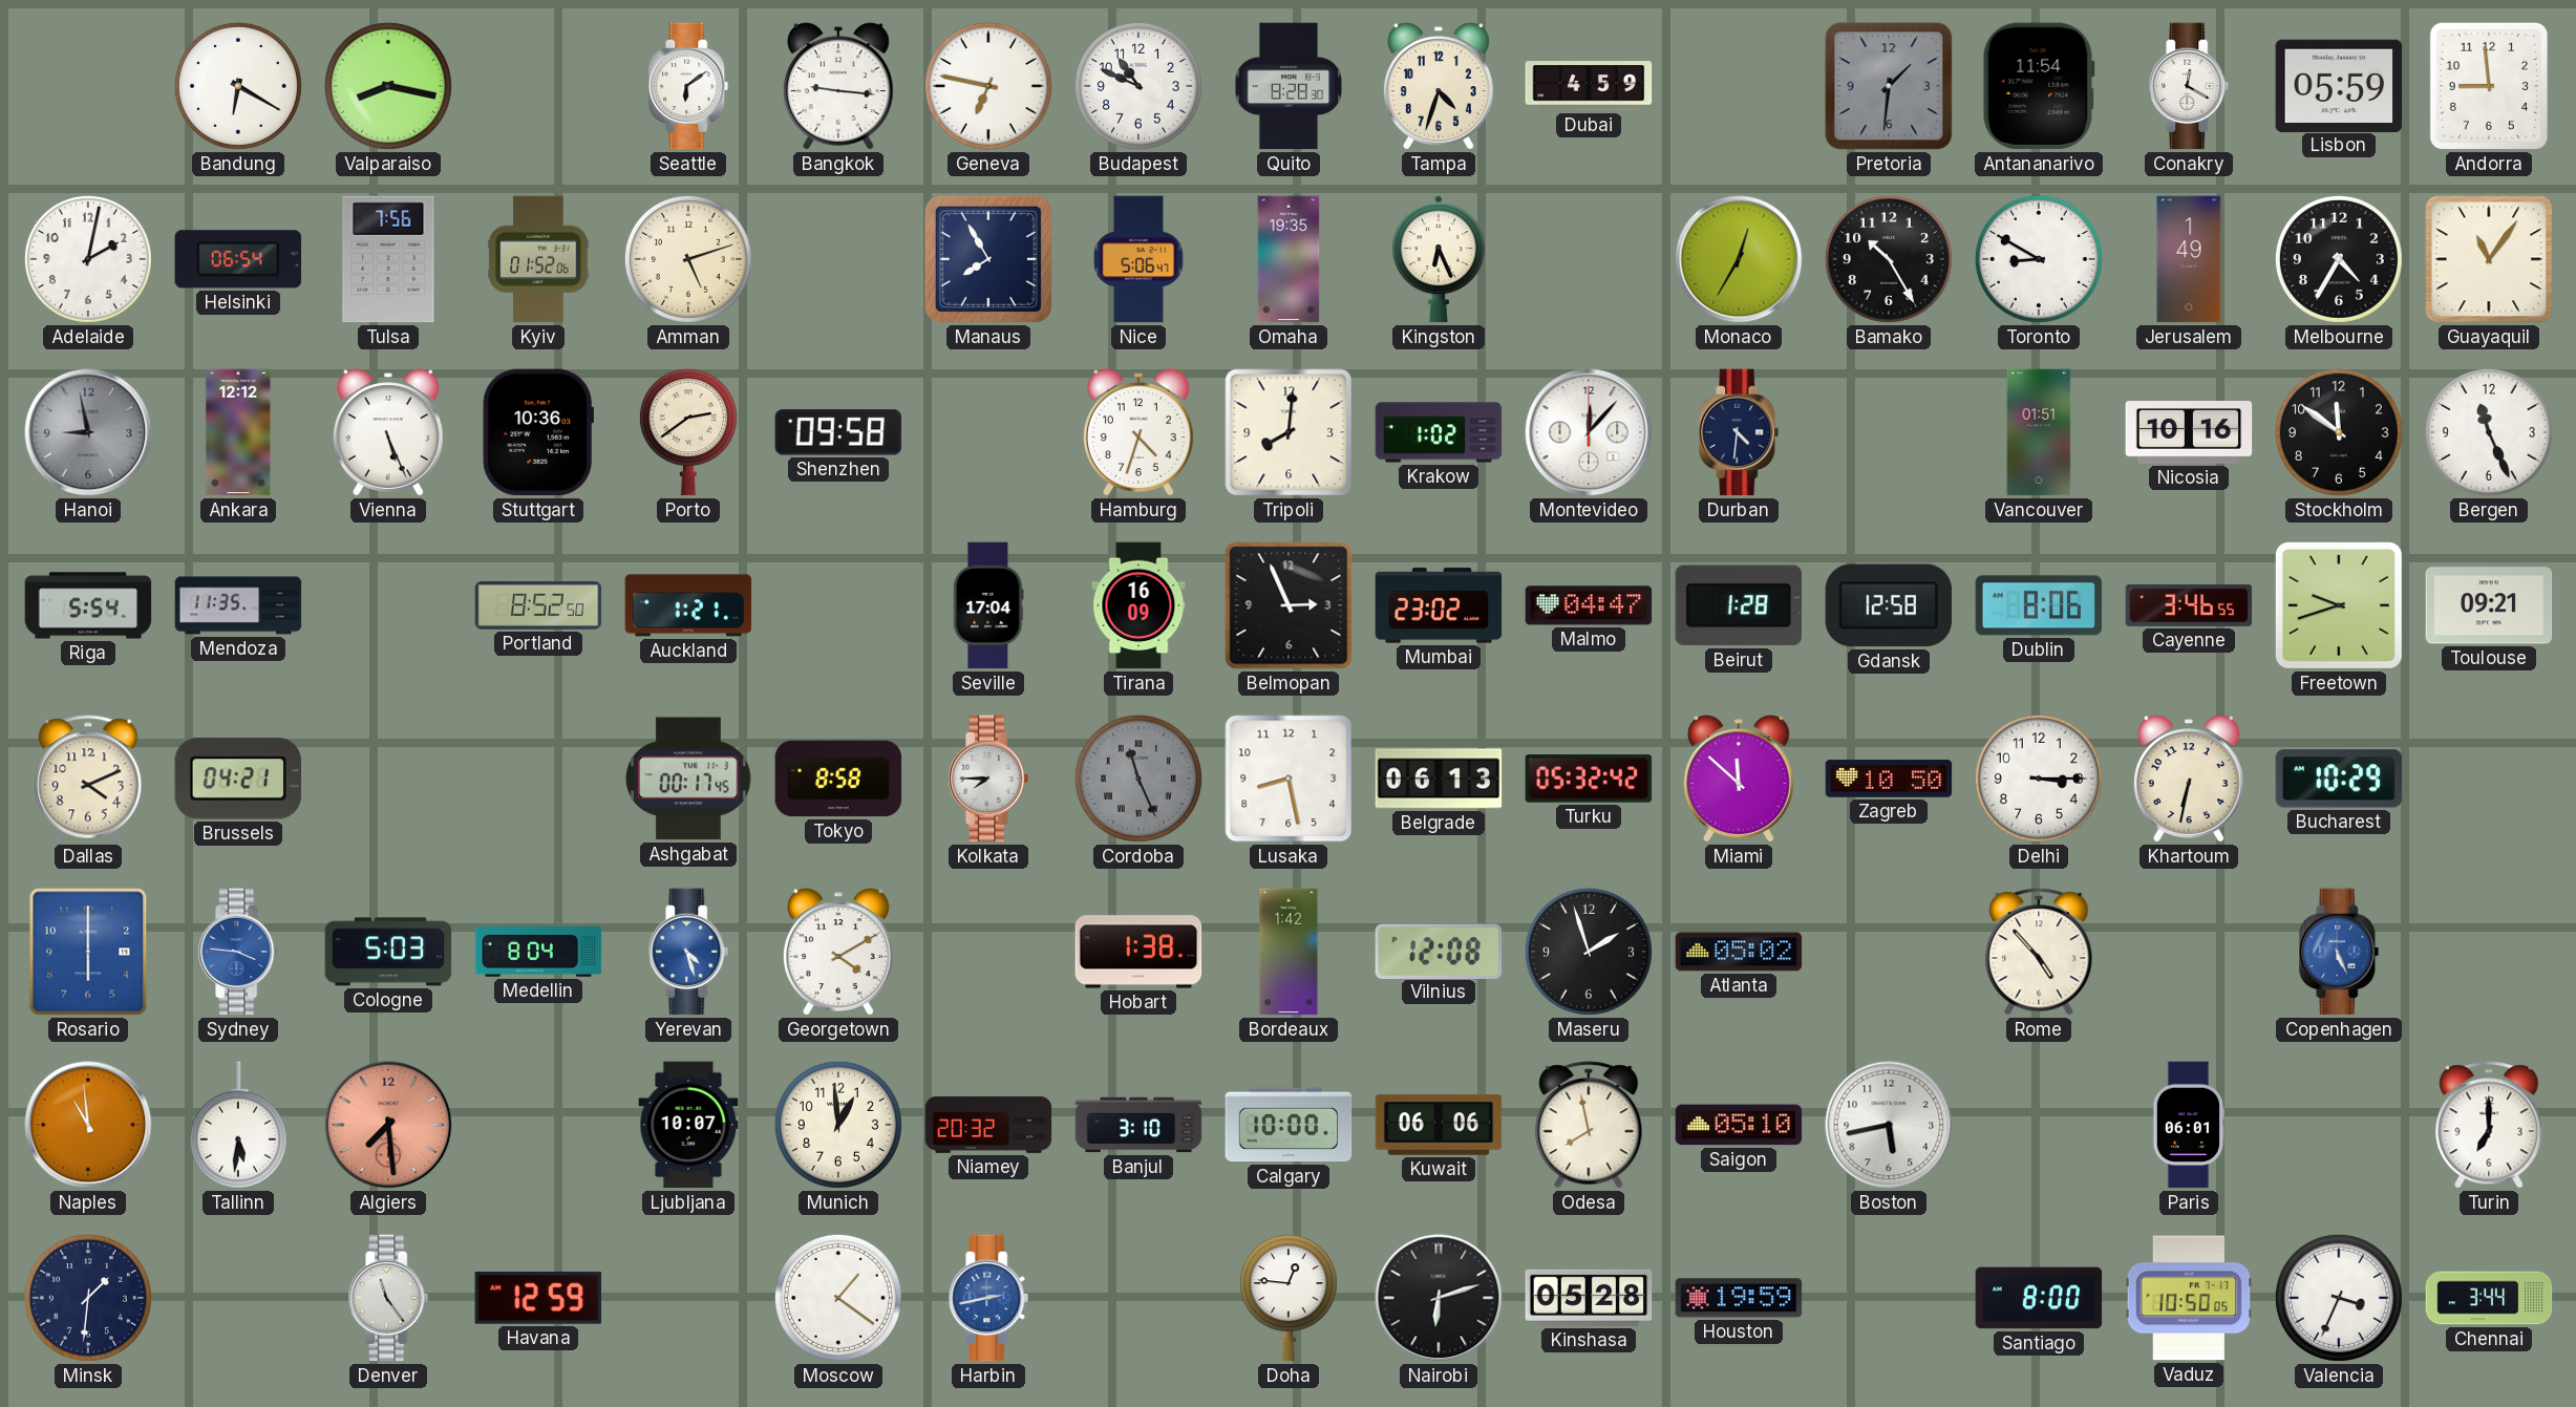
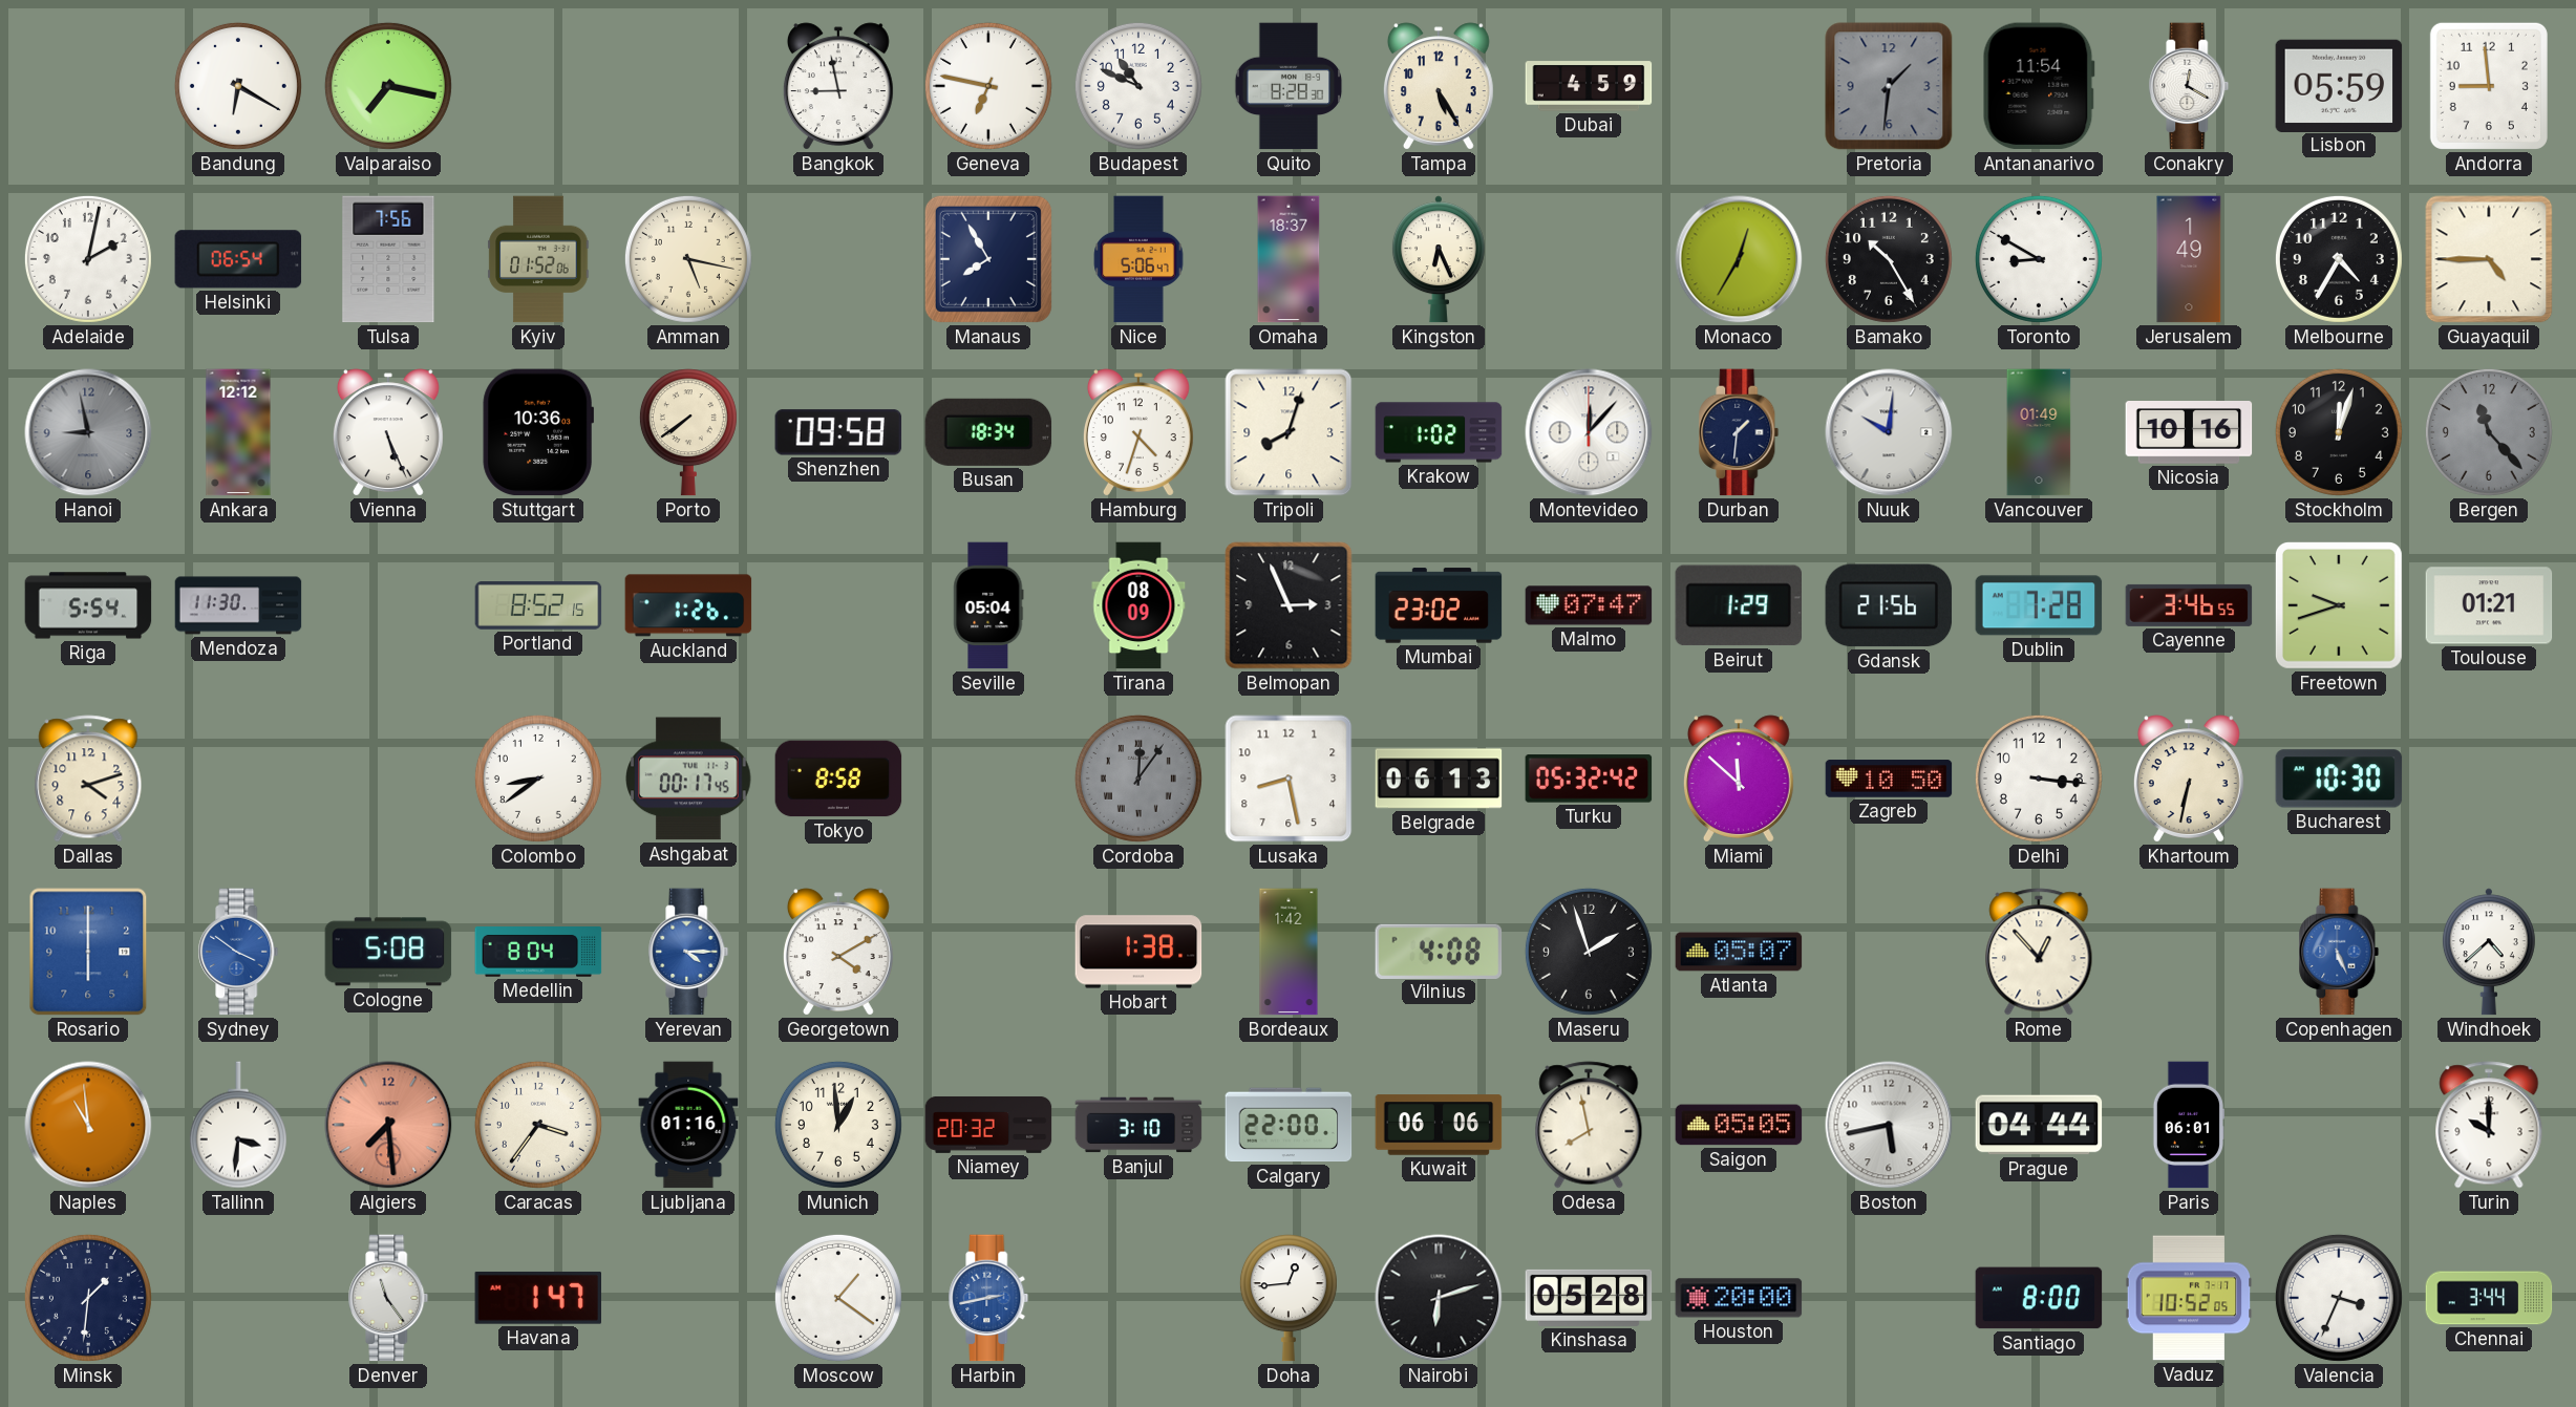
Valparaiso: 8:17 -> 7:17
Seattle: 6:09 -> none
Bangkok: 9:16 -> 8:58
Tampa: 4:33 -> 5:25
Amman: 5:12 -> 5:17
Omaha: 19:35 -> 18:37
Guayaquil: 11:06 -> 4:45
Porto: 2:39 -> 7:39
Busan: none -> 18:34
Tripoli: 8:01 -> 8:03
Durban: 4:31 -> 1:31
Nuuk: none -> 10:01
Vancouver: 01:51 -> 01:49
Stockholm: 11:51 -> 12:03
Bergen: 11:26 -> 11:23
Bergen dial: white -> grey
Mendoza: 11:35 -> 11:30
Portland: 8:52:50 -> 8:52:15
Auckland: 1:21 -> 1:26
Seville: 17:04 -> 05:04
Tirana: 16:09 -> 08:09
Malmo: 04:47 -> 07:47
Beirut: 1:28 -> 1:29
Gdansk: 12:58 -> 21:56
Dublin: 8:06 -> 7:28
Toulouse: 09:21 -> 01:21
Dallas: 4:11 -> 4:12
Brussels: 04:21 -> none
Colombo: none -> 8:39
Kolkata: 7:45 -> none
Cordoba: 11:26 -> 12:06
Delhi: 3:15 -> 3:16
Bucharest: 10:29 -> 10:30
Sydney: 3:46 -> 3:51
Cologne: 5:03 -> 5:08
Yerevan: 4:27 -> 4:15
Vilnius: 12:08 -> 4:08
Atlanta: 05:02 -> 05:07
Rome: 4:53 -> 12:53
Windhoek: none -> 4:38
Tallinn: 5:31 -> 3:31
Caracas: none -> 3:36
Ljubljana: 10:07 -> 01:16
Calgary: 10:00 -> 22:00
Saigon: 05:10 -> 05:05
Prague: none -> 04:44
Turin: 7:00 -> 10:00
Havana: 12:59 -> 1:47
Doha: 12:46 -> 12:44
Houston: 19:59 -> 20:00
Vaduz: 10:50 -> 10:52
